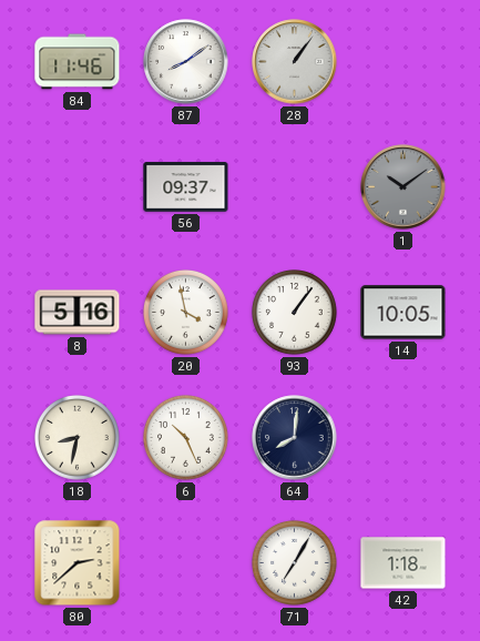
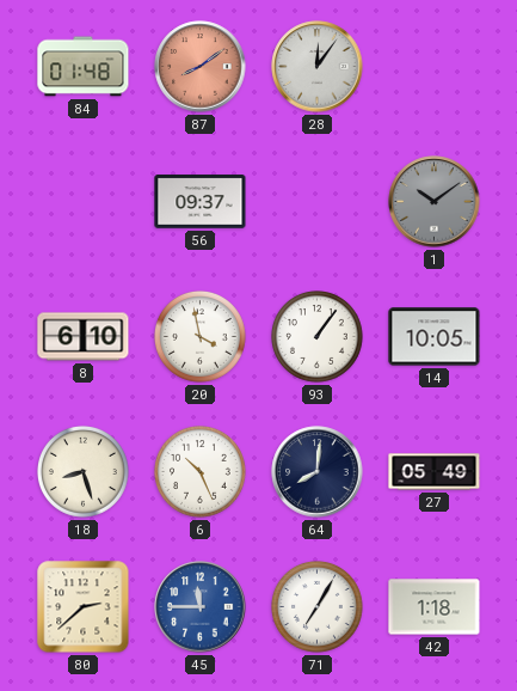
84: 11:46 -> 01:48
87 dial: white -> salmon
28: 1:06 -> 12:06
8: 5:16 -> 6:10
18: 8:32 -> 8:27
27: none -> 05:49
45: none -> 11:45
